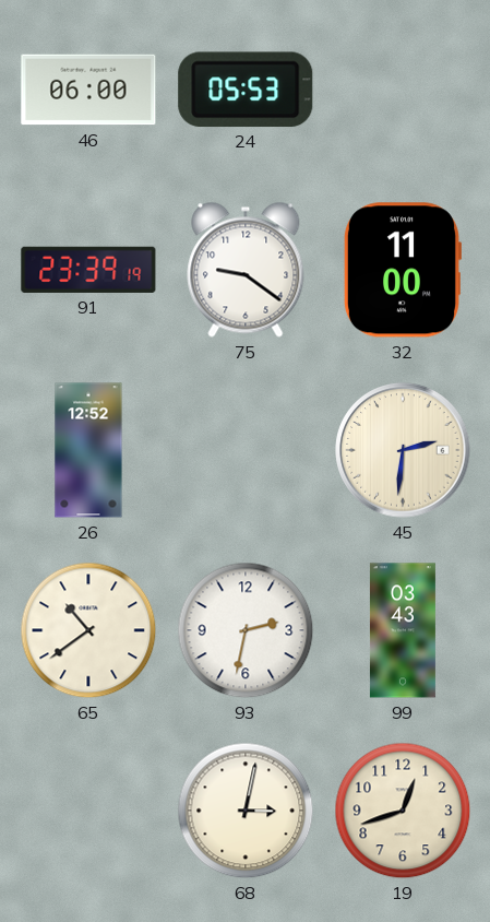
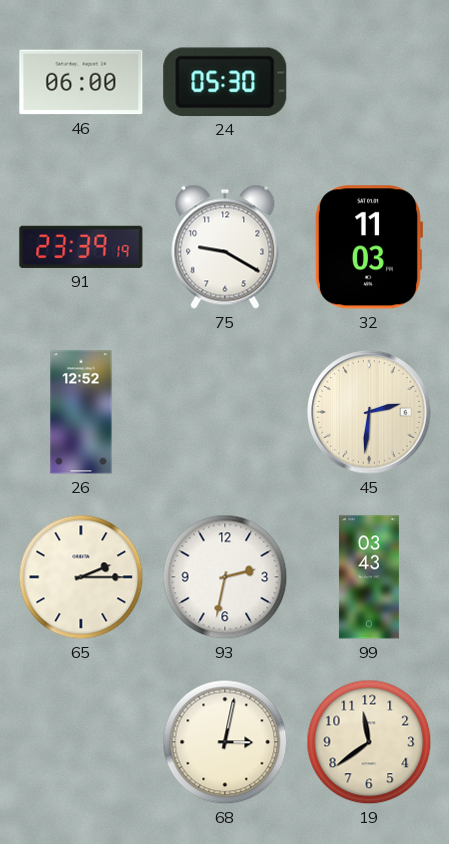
24: 05:53 -> 05:30
75: 9:21 -> 9:20
32: 11:00 -> 11:03
65: 10:39 -> 2:15
19: 12:42 -> 11:39
